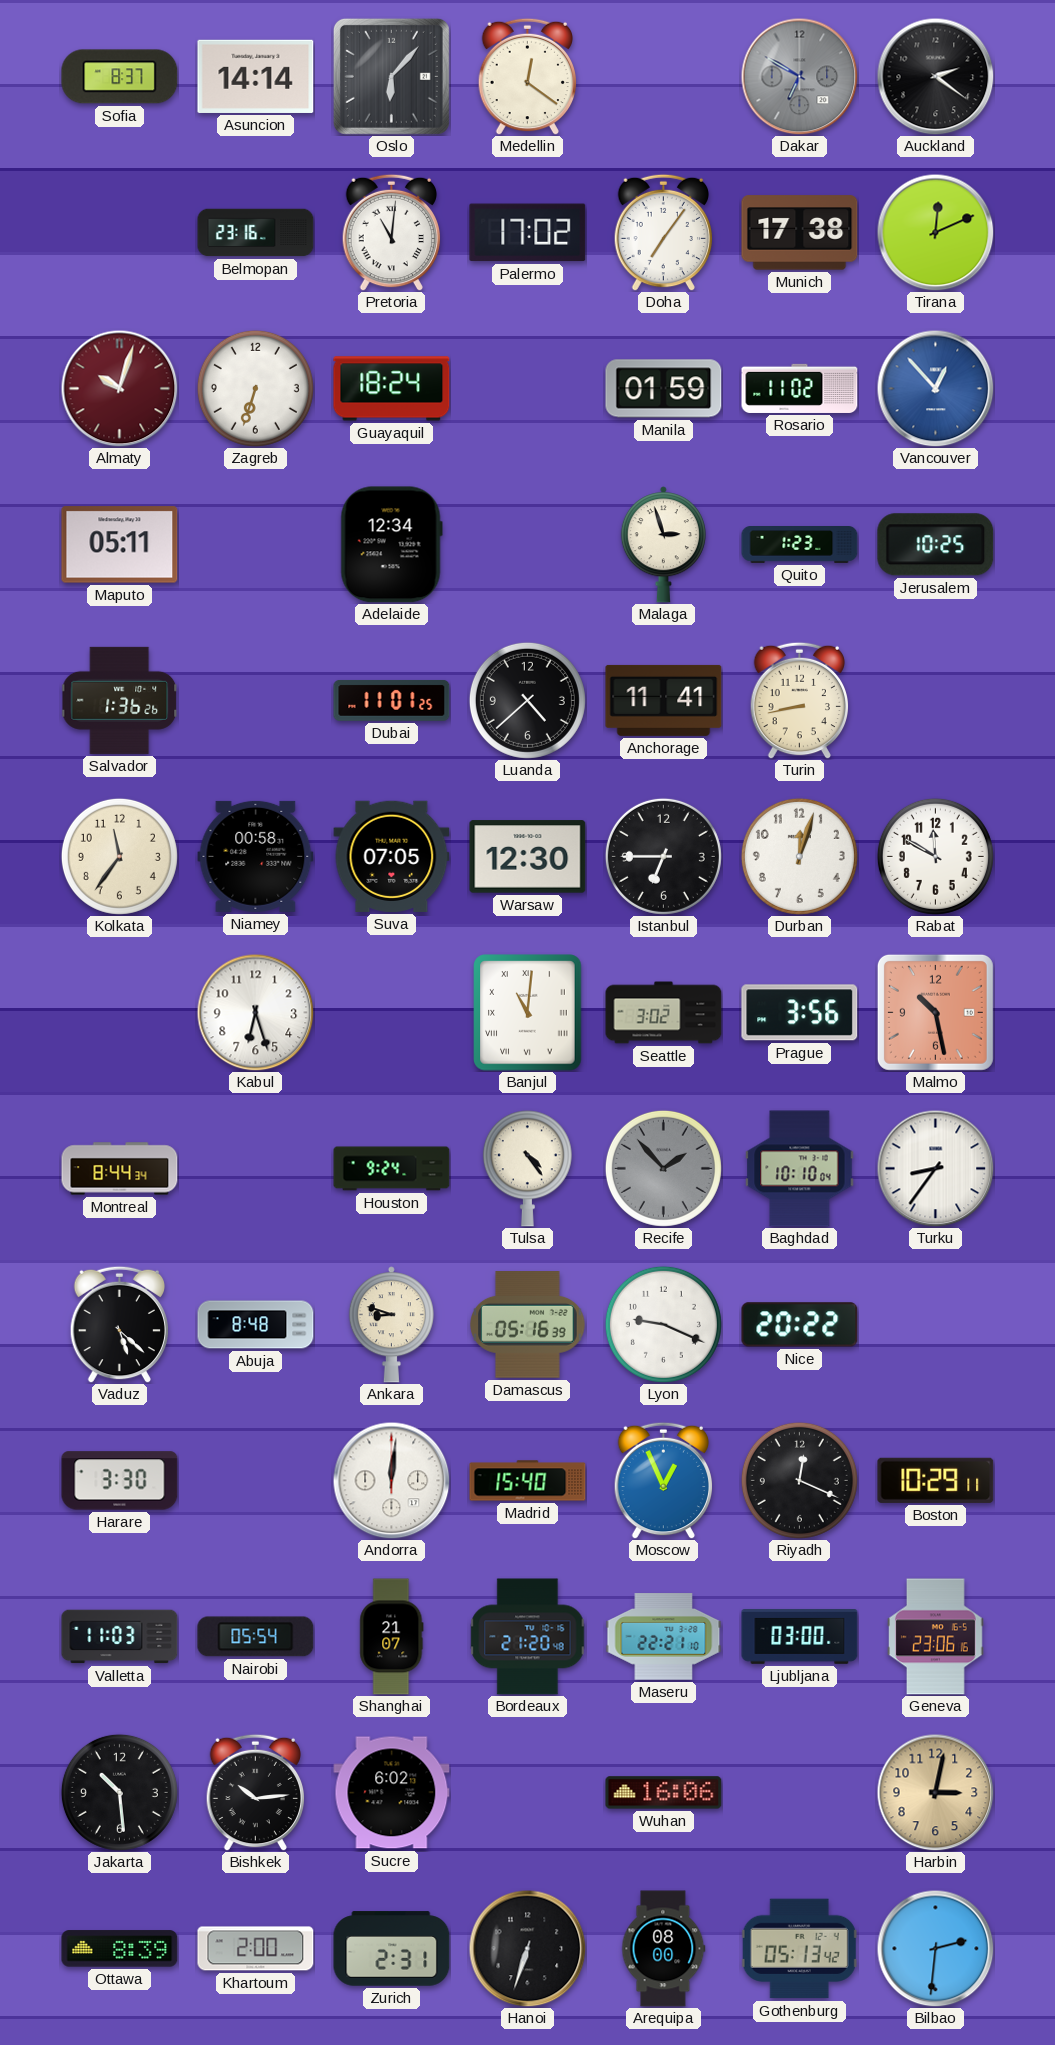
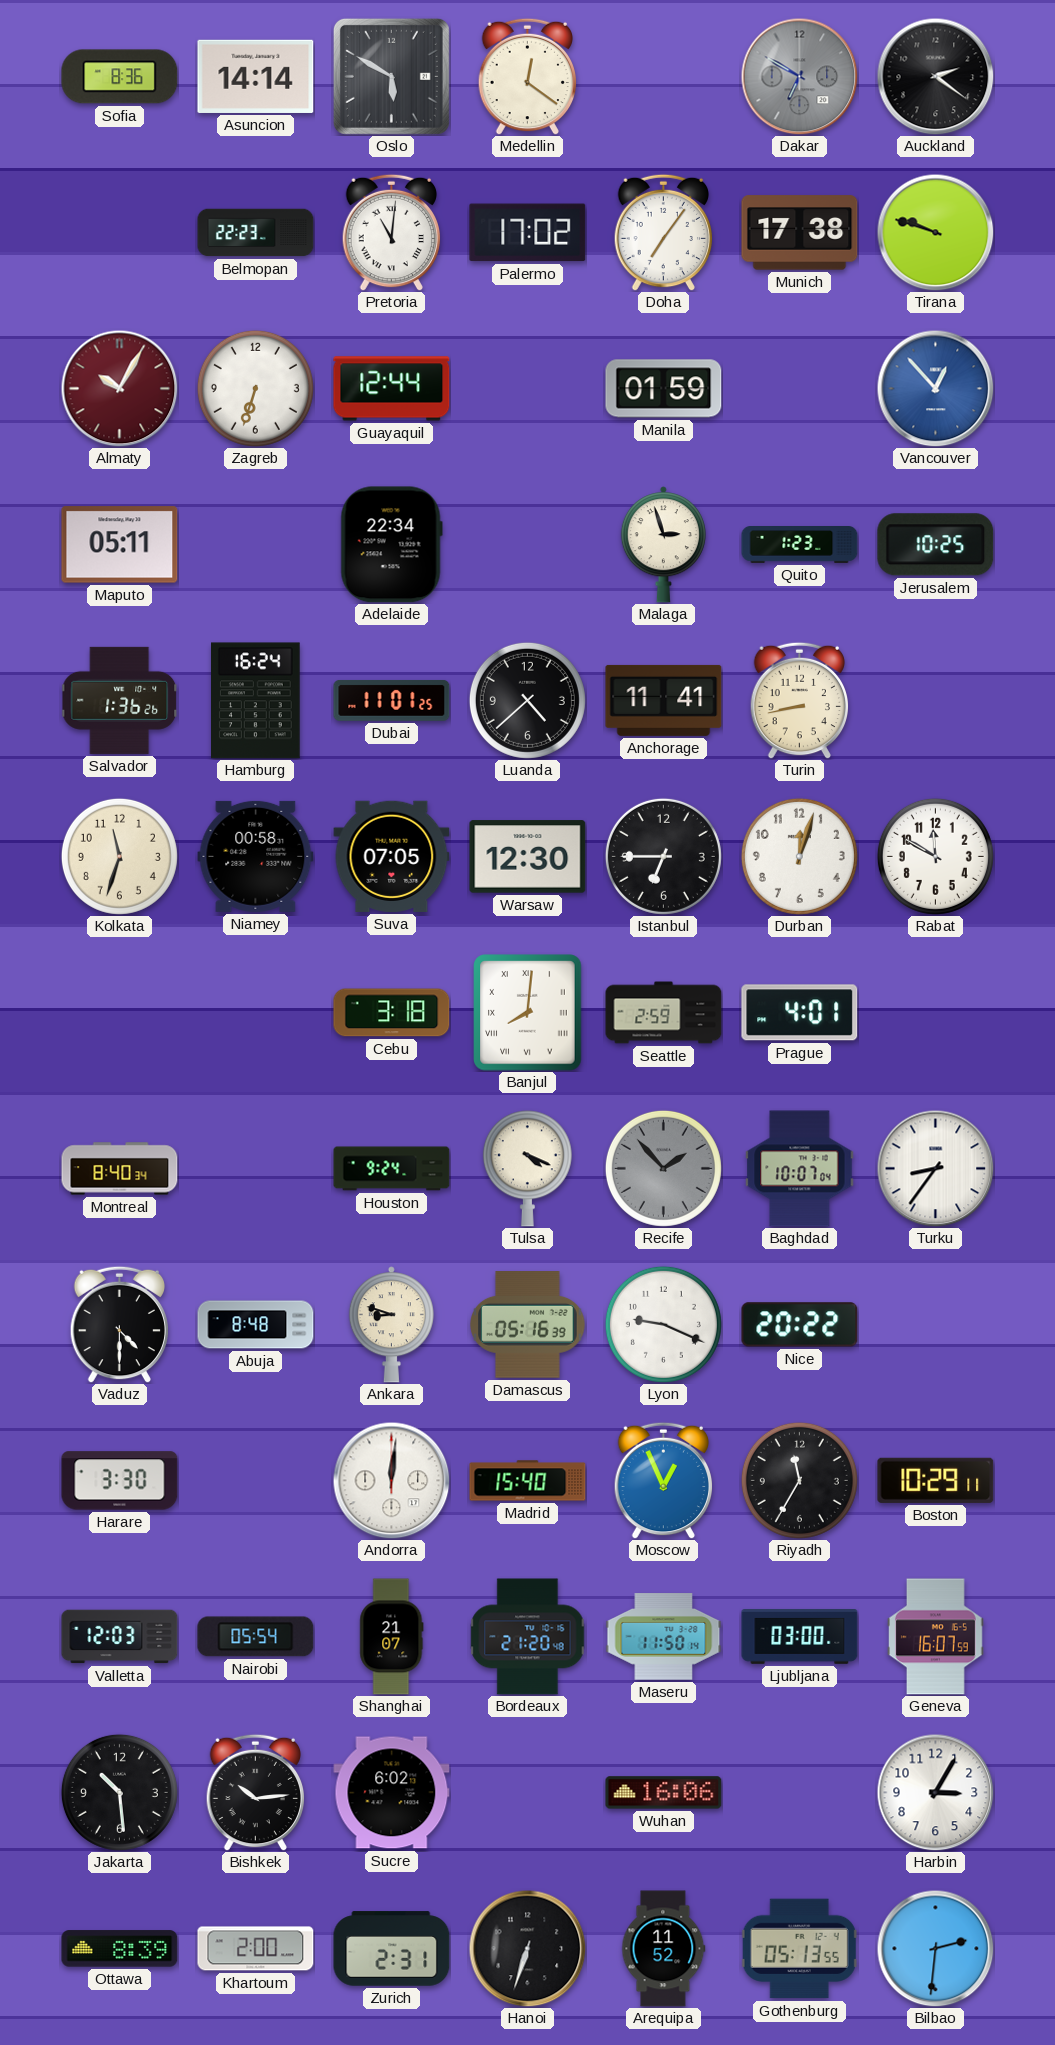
Sofia: 8:37 -> 8:36
Oslo: 6:07 -> 5:50
Belmopan: 23:16 -> 22:23
Tirana: 12:11 -> 9:48
Almaty: 10:03 -> 10:05
Guayaquil: 18:24 -> 12:44
Rosario: 11:02 -> none
Adelaide: 12:34 -> 22:34
Hamburg: none -> 16:24
Kolkata: 11:36 -> 11:33
Kabul: 6:27 -> none
Cebu: none -> 3:18
Banjul: 11:01 -> 8:01
Seattle: 3:02 -> 2:59
Prague: 3:56 -> 4:01
Malmo: 10:28 -> none
Montreal: 8:44 -> 8:40
Tulsa: 4:24 -> 4:19
Baghdad: 10:10 -> 10:07
Vaduz: 5:22 -> 4:30
Riyadh: 12:19 -> 11:35
Valletta: 11:03 -> 12:03
Maseru: 22:21 -> 11:50
Geneva: 23:06 -> 16:07
Harbin: 3:02 -> 3:05
Harbin dial: champagne -> white
Arequipa: 08:00 -> 11:52
Gothenburg: 05:13:42 -> 05:13:55
